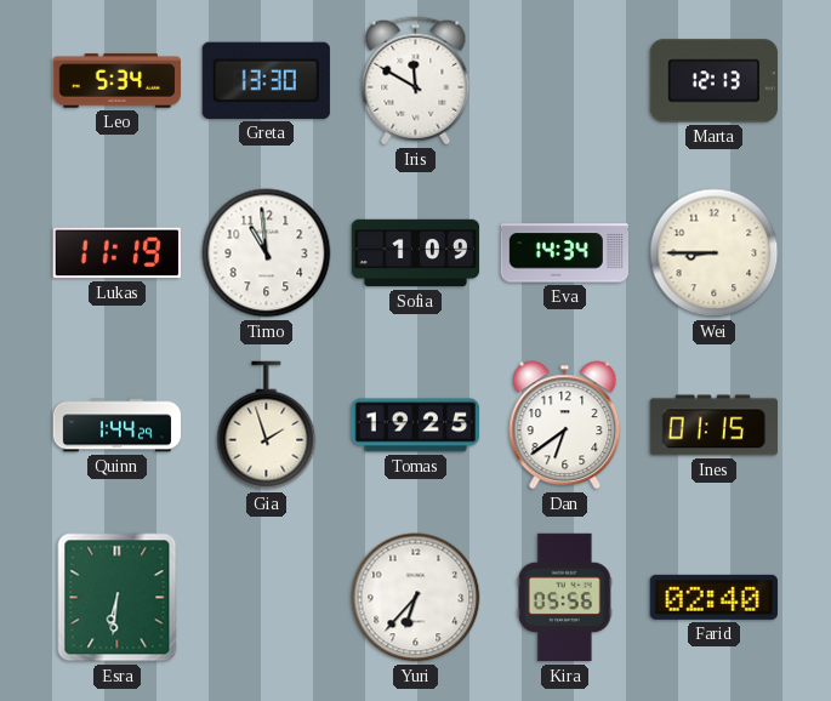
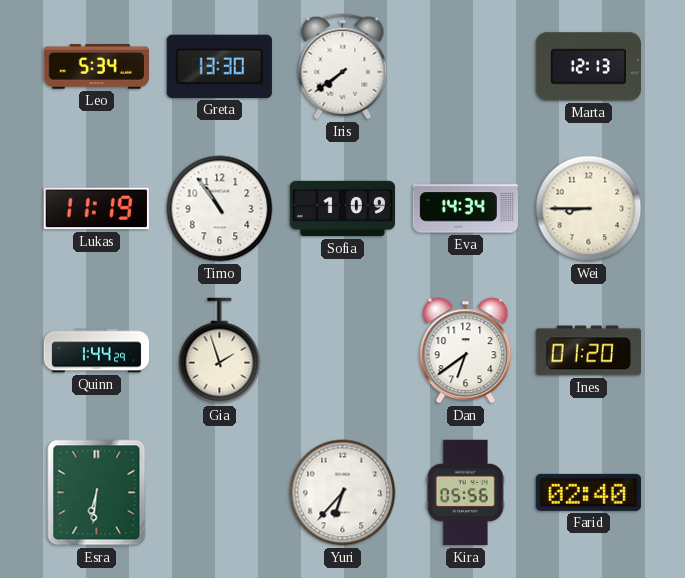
Iris: 11:50 -> 7:39
Timo: 10:59 -> 10:54
Tomas: 19:25 -> none
Ines: 01:15 -> 01:20
